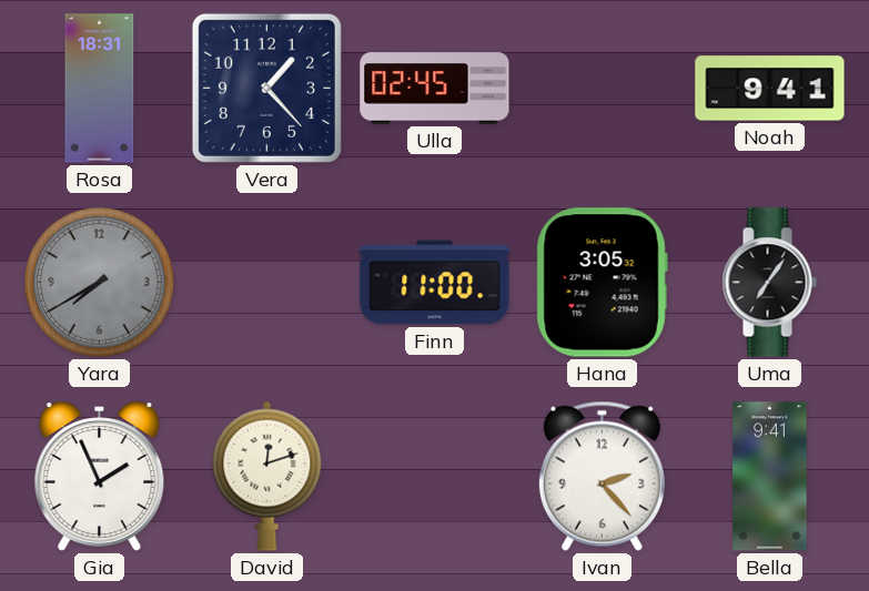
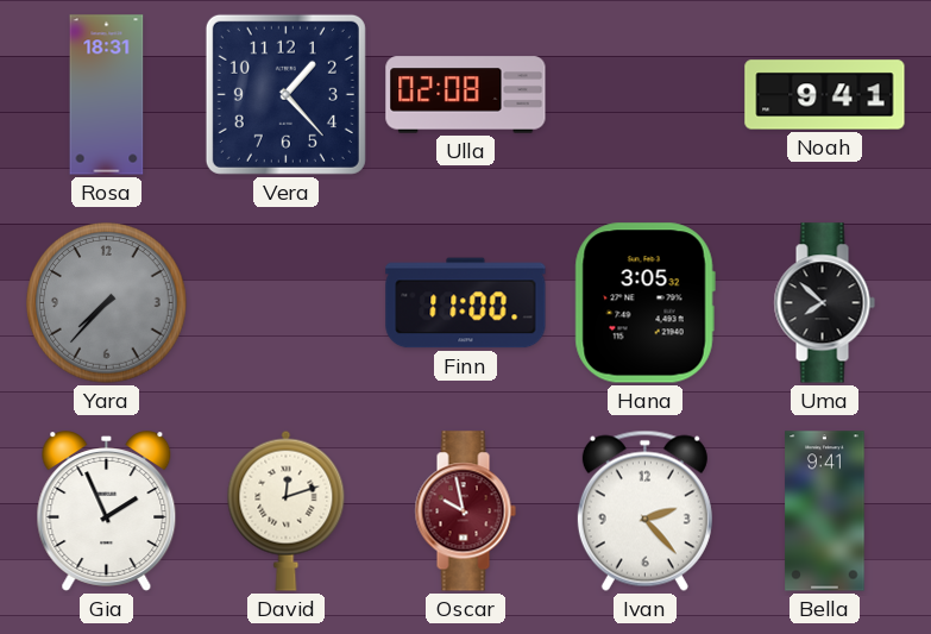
Ulla: 02:45 -> 02:08
Yara: 7:40 -> 7:37
Uma: 7:06 -> 7:52
Oscar: none -> 9:58
